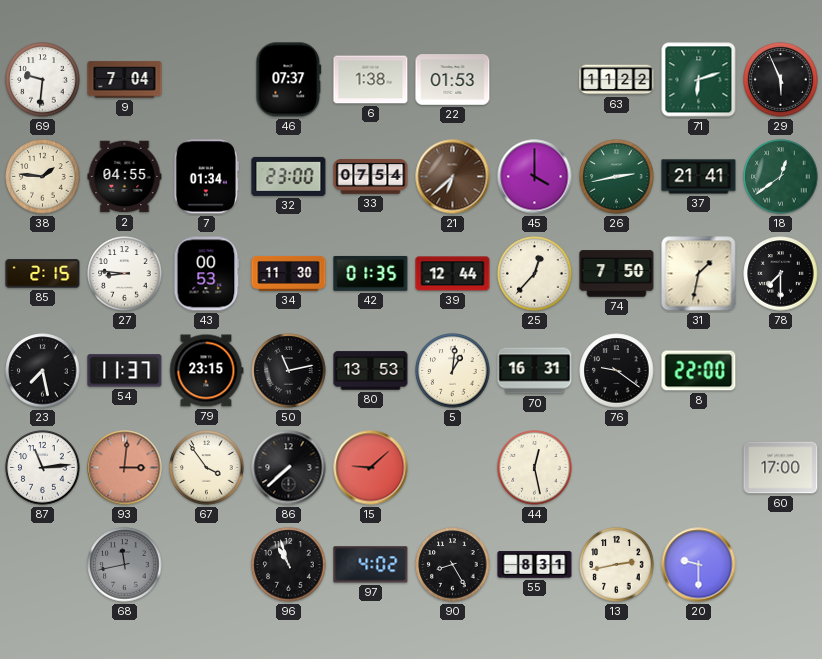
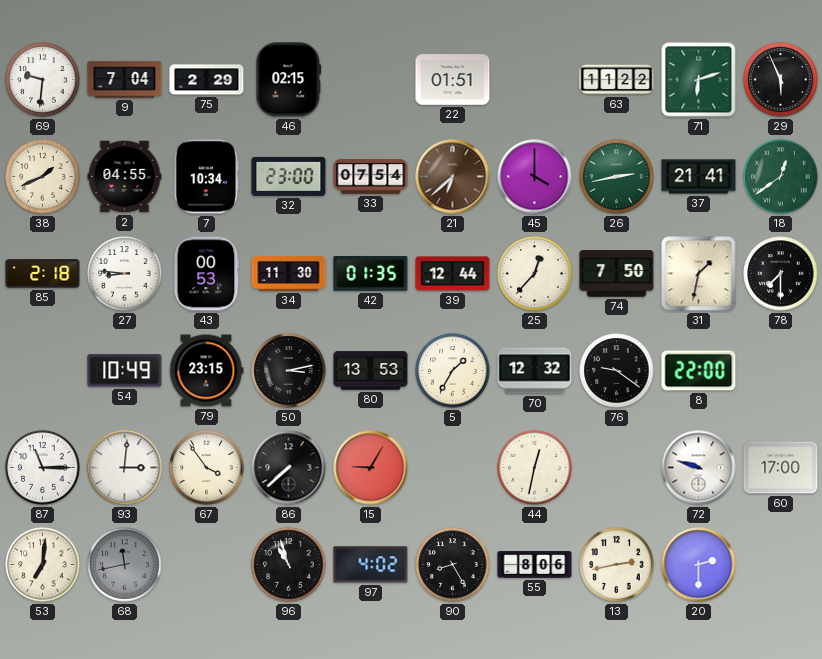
75: none -> 2:29
46: 07:37 -> 02:15
6: 1:38 -> none
22: 01:53 -> 01:51
38: 1:46 -> 1:41
7: 01:34 -> 10:34
85: 2:15 -> 2:18
23: 7:28 -> none
54: 11:37 -> 10:49
50: 11:13 -> 3:13
5: 1:01 -> 1:35
70: 16:31 -> 12:32
87: 11:14 -> 11:15
93 dial: salmon -> white
15: 9:08 -> 9:05
44: 12:28 -> 12:32
72: none -> 9:48
53: none -> 7:01
55: 8:31 -> 8:06
20: 9:30 -> 2:30
